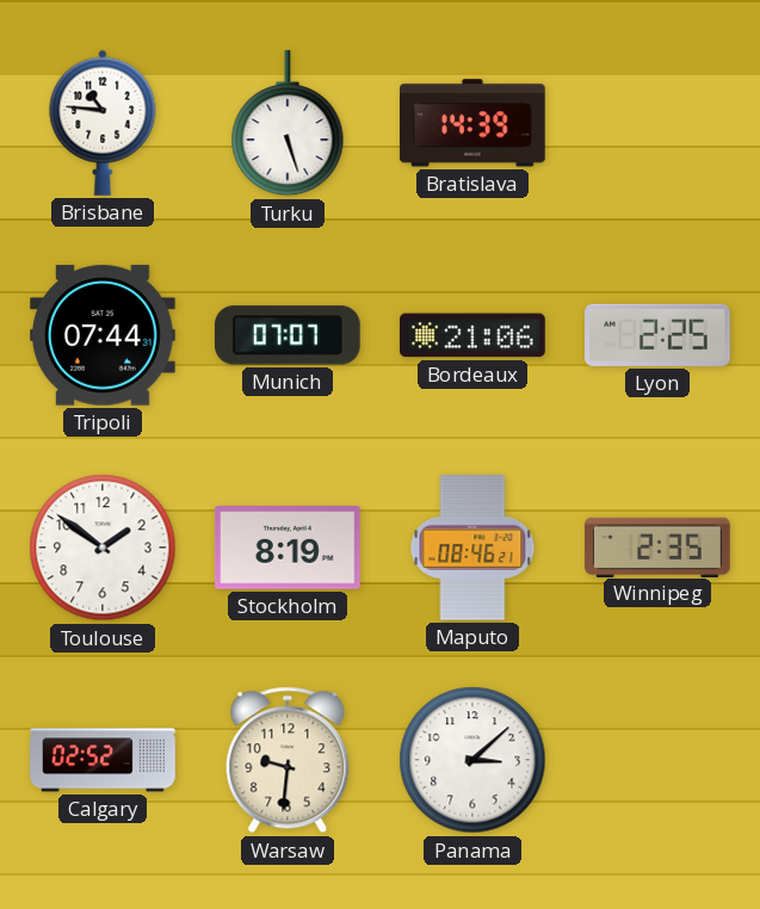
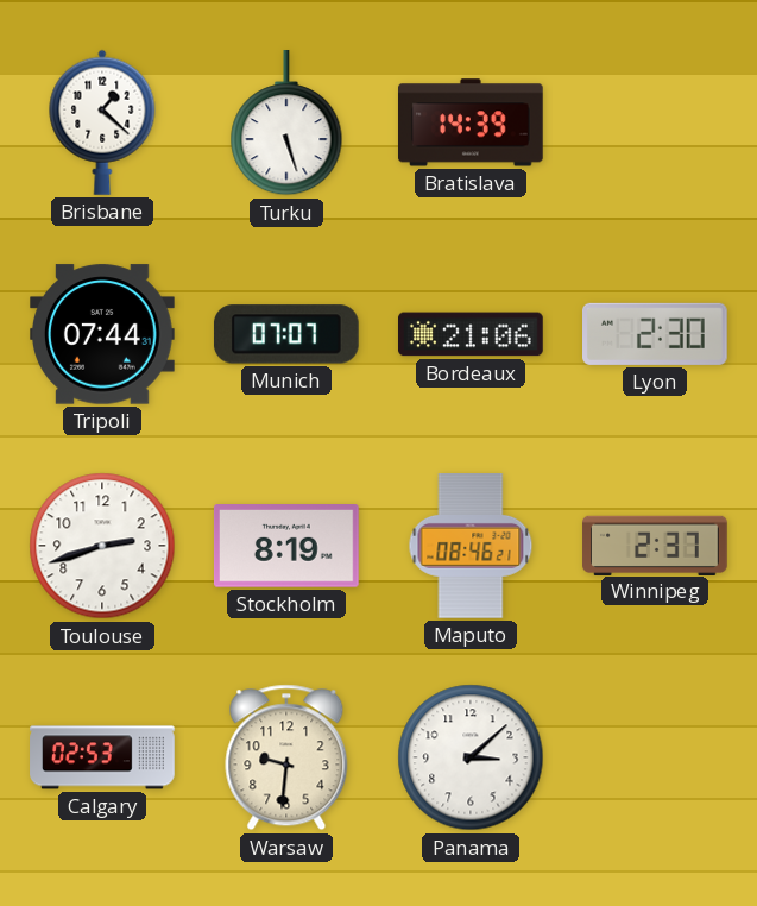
Brisbane: 10:46 -> 1:22
Lyon: 2:25 -> 2:30
Toulouse: 1:51 -> 2:42
Winnipeg: 2:35 -> 2:37
Calgary: 02:52 -> 02:53
